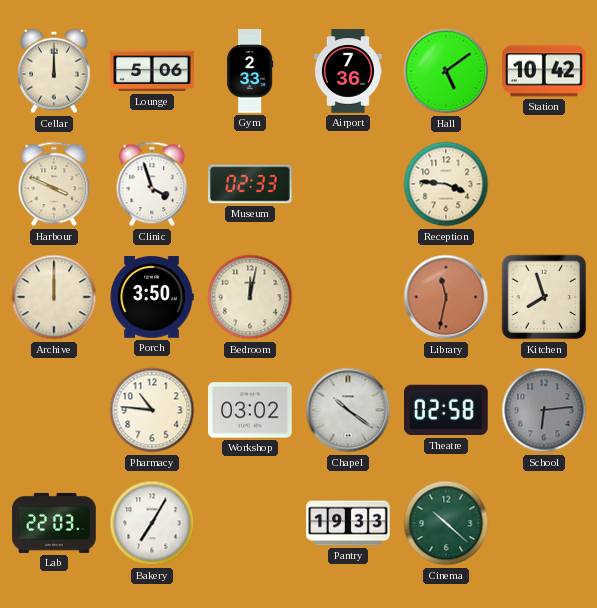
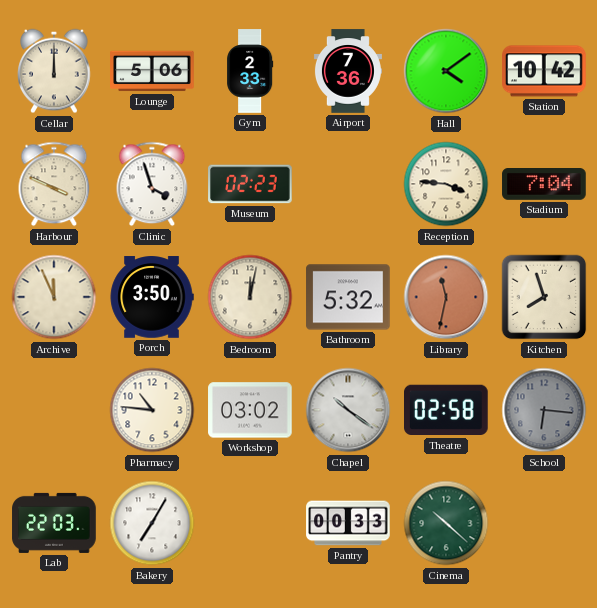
Hall: 5:09 -> 4:09
Museum: 02:33 -> 02:23
Stadium: none -> 7:04
Archive: 12:00 -> 11:56
Bathroom: none -> 5:32
School: 6:14 -> 6:16
Pantry: 19:33 -> 00:33
